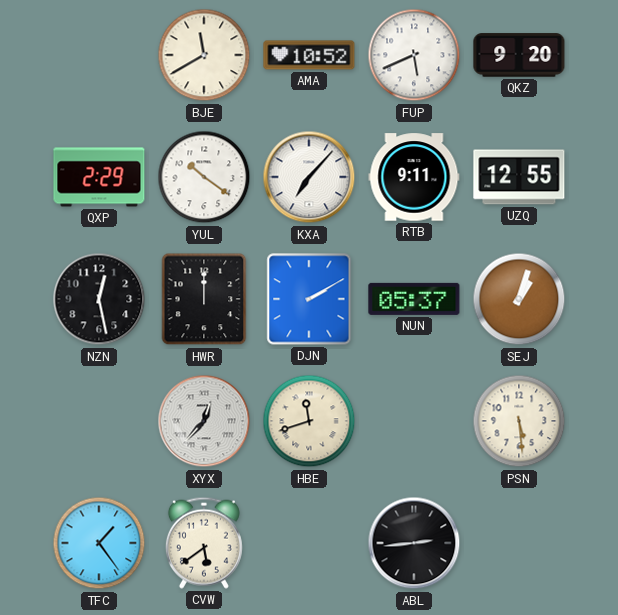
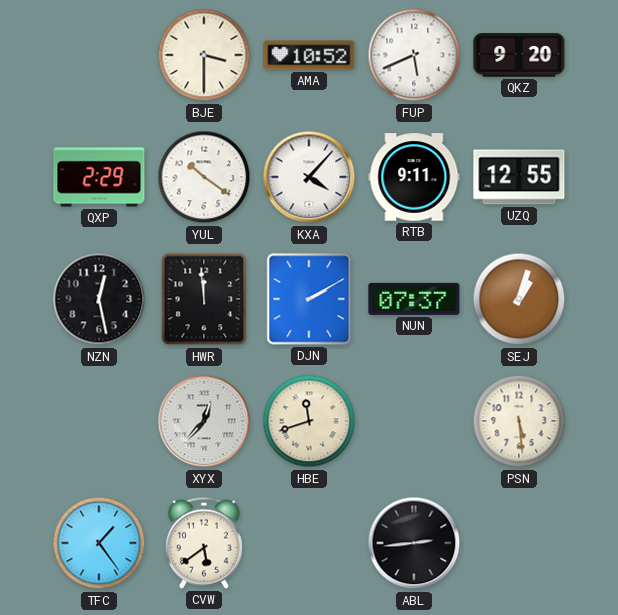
BJE: 11:40 -> 3:30
KXA: 7:07 -> 4:07
HWR: 12:00 -> 11:59
NUN: 05:37 -> 07:37
